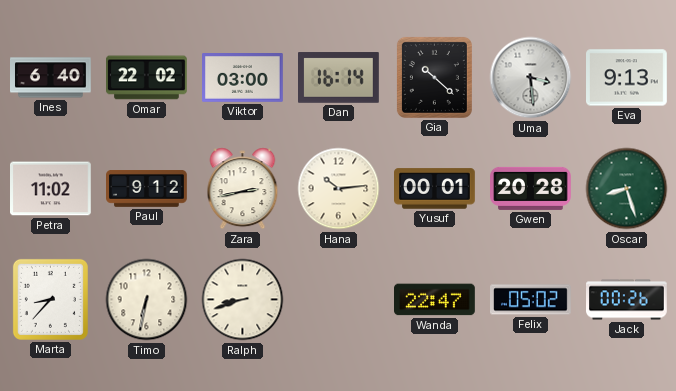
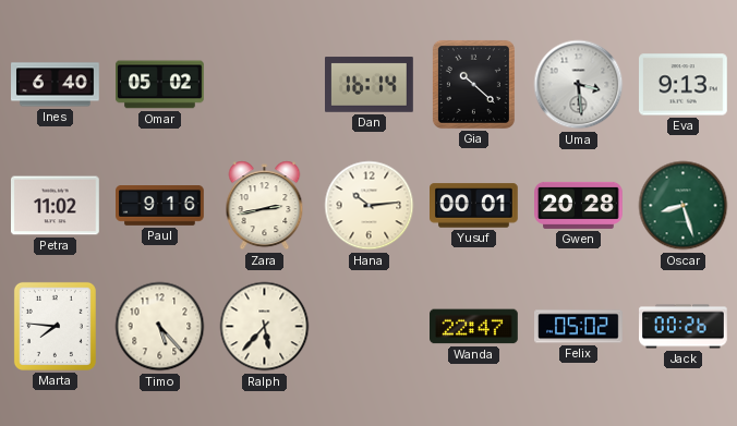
Omar: 22:02 -> 05:02
Viktor: 03:00 -> none
Paul: 9:12 -> 9:16
Marta: 8:37 -> 7:46
Timo: 6:32 -> 5:23
Ralph: 8:42 -> 5:37
